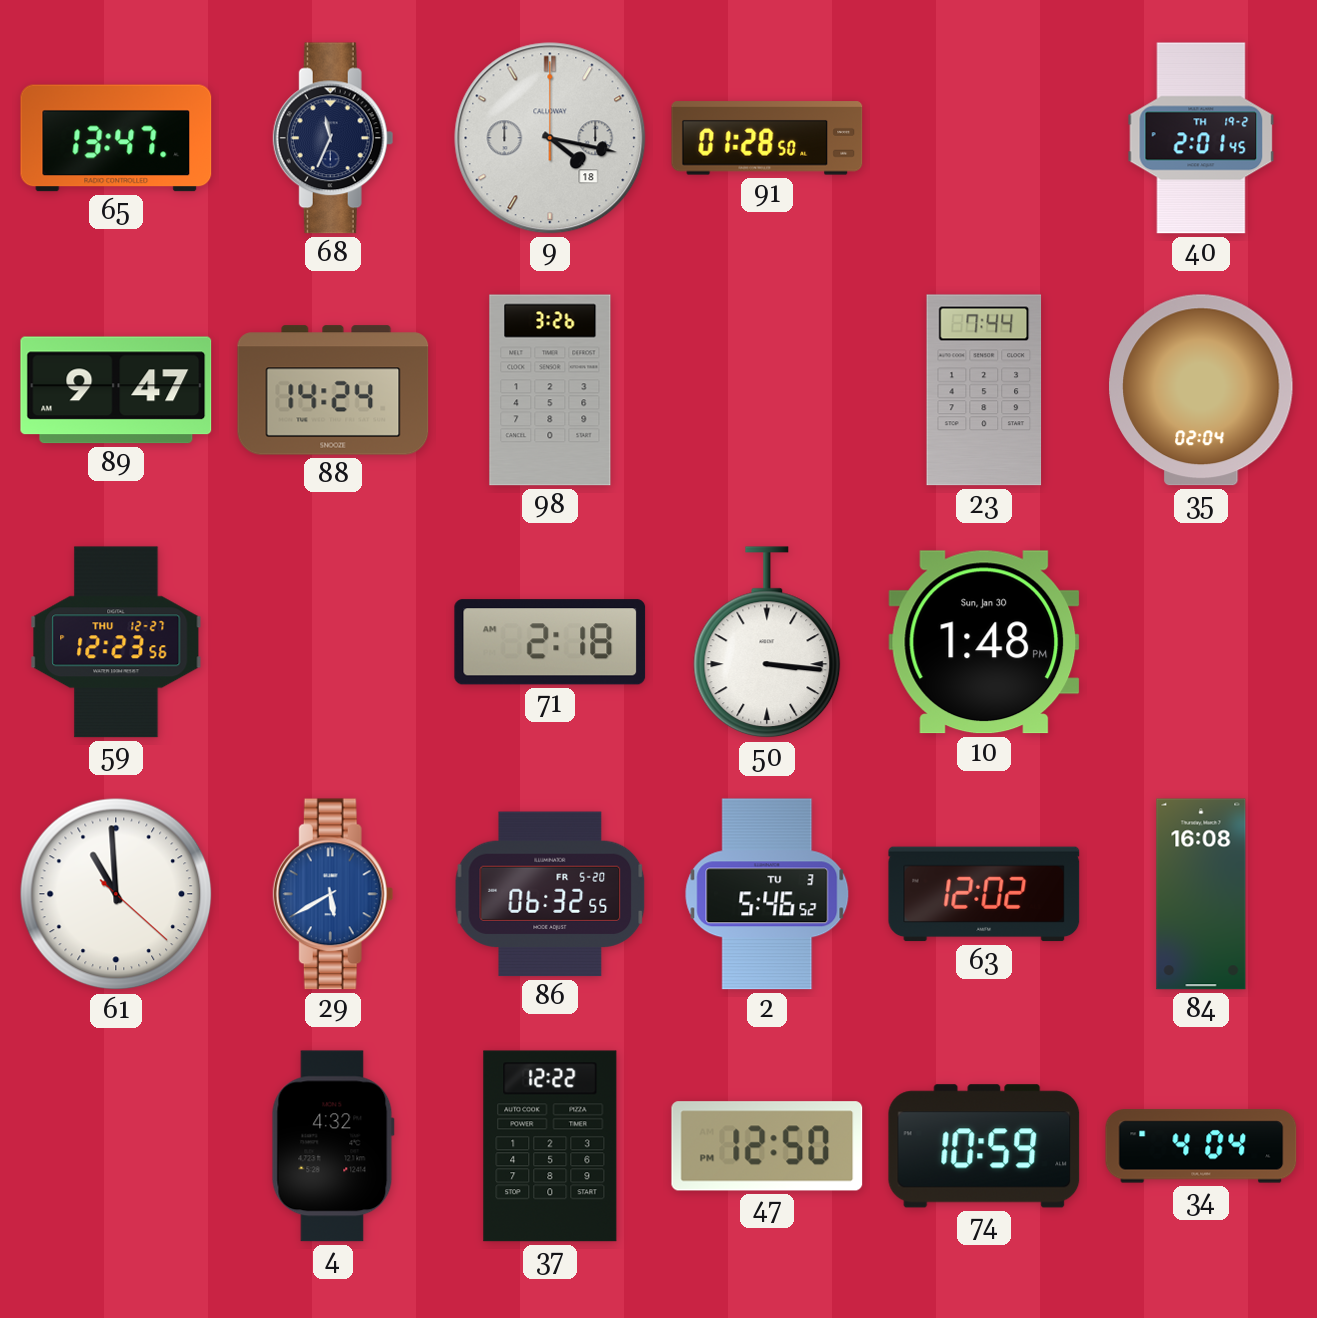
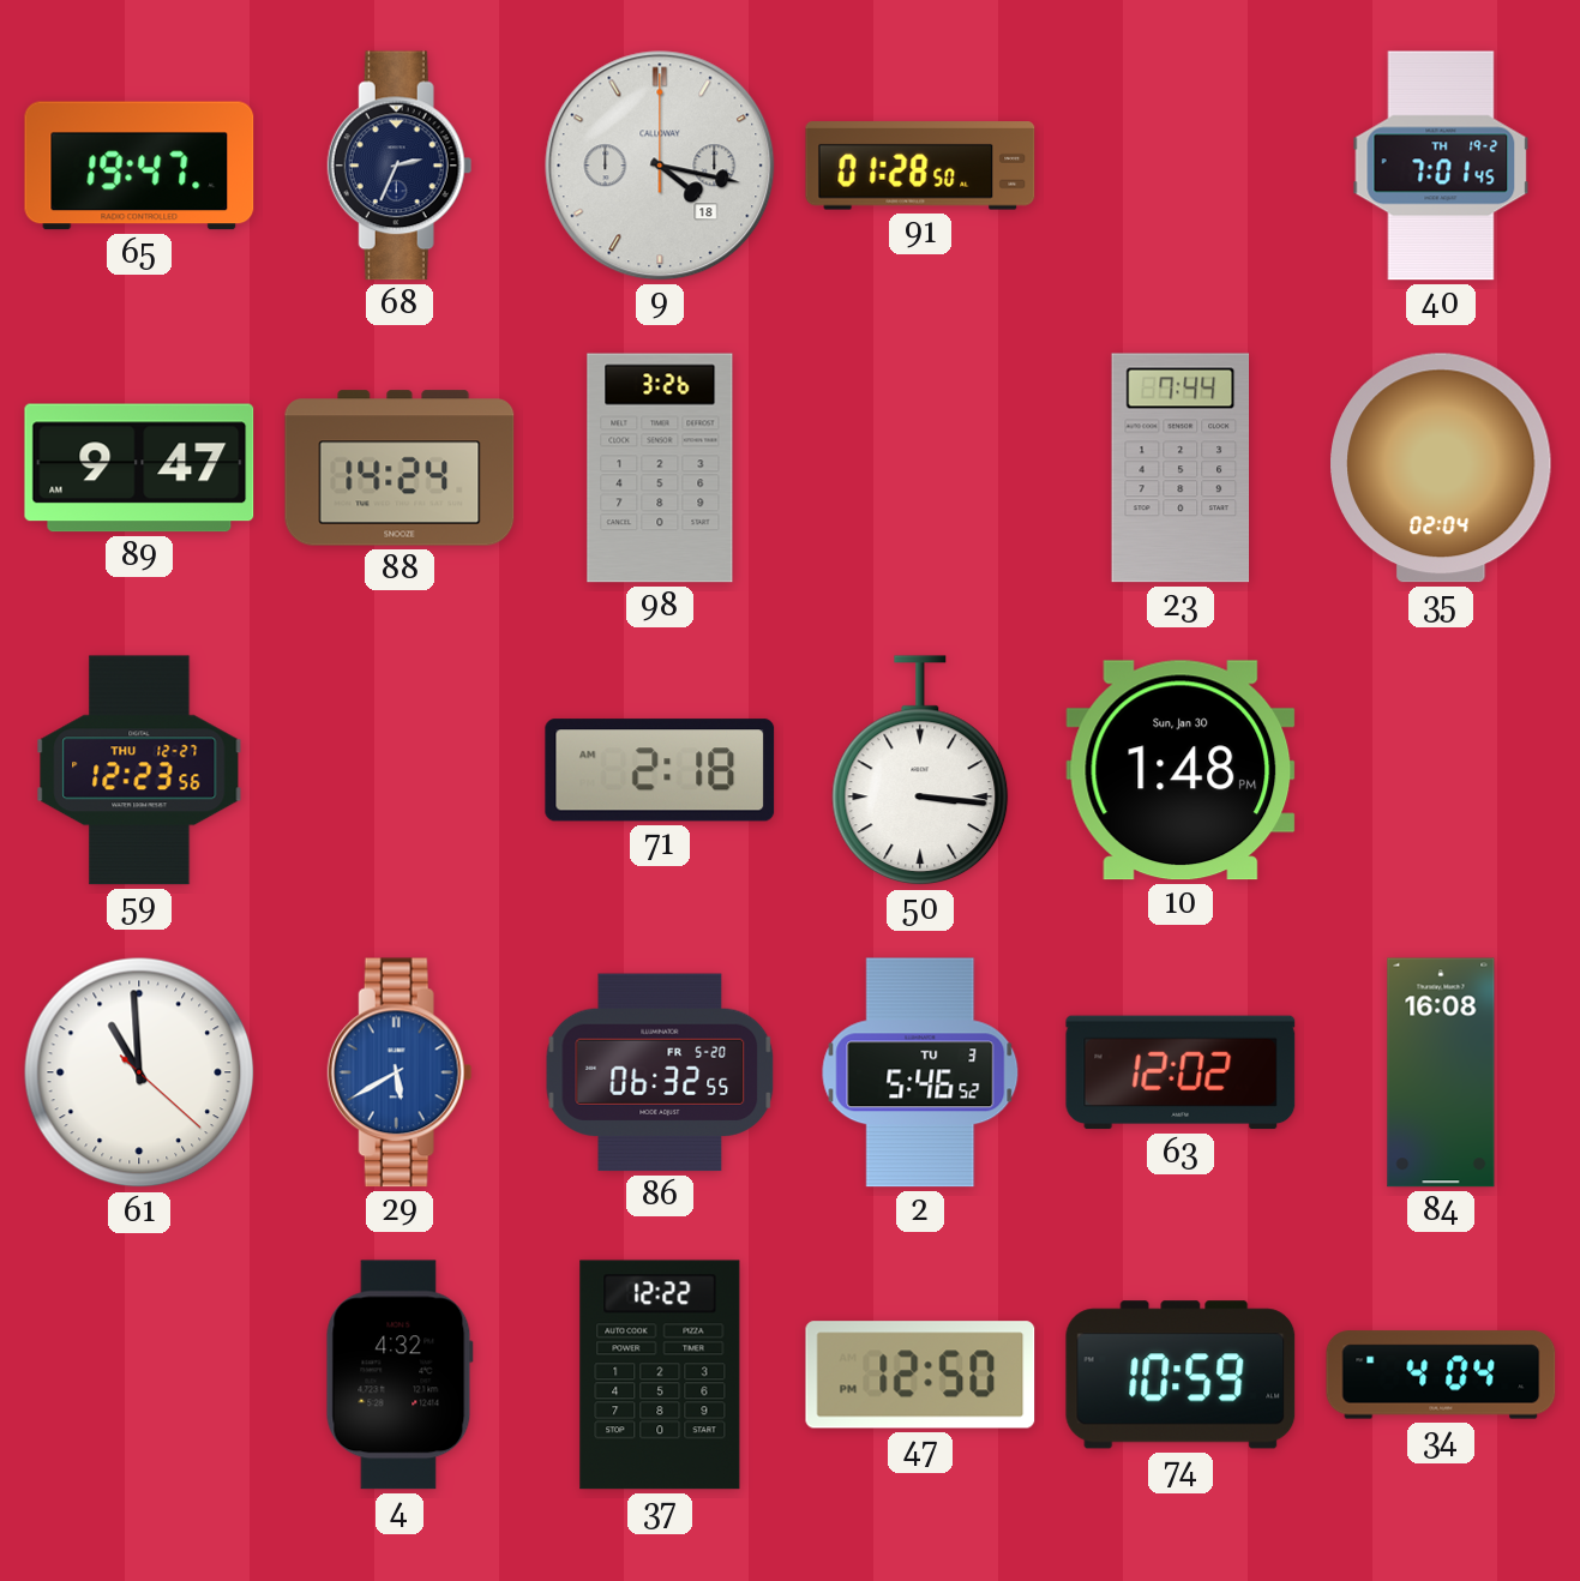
65: 13:47 -> 19:47
68: 11:34 -> 2:34
40: 2:01 -> 7:01
